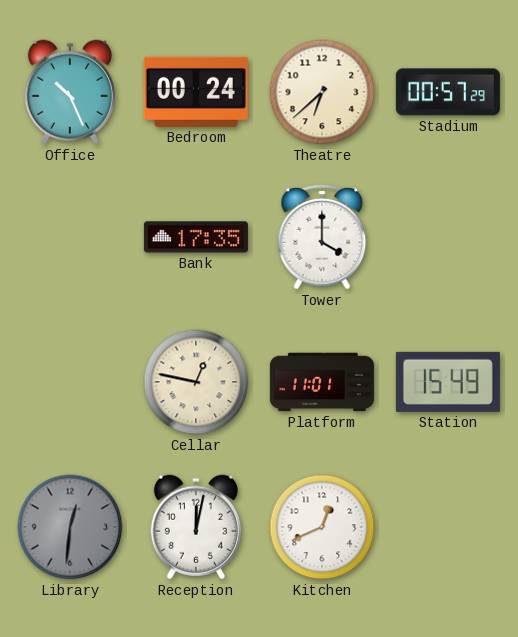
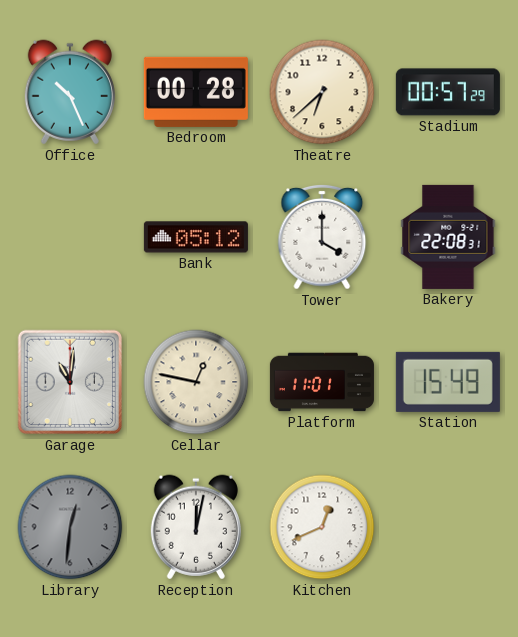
Bedroom: 00:24 -> 00:28
Bank: 17:35 -> 05:12
Bakery: none -> 22:08
Garage: none -> 11:01
